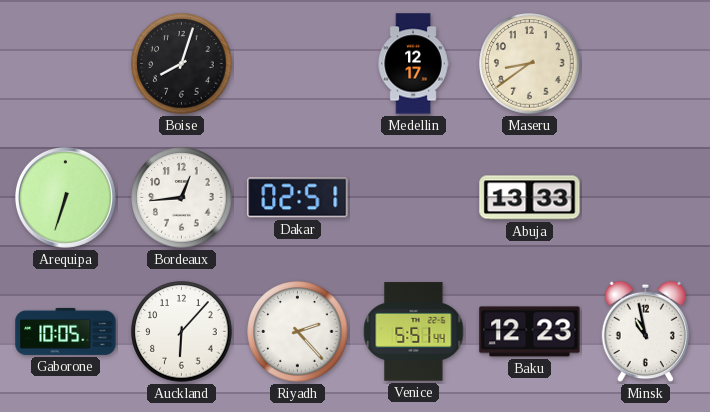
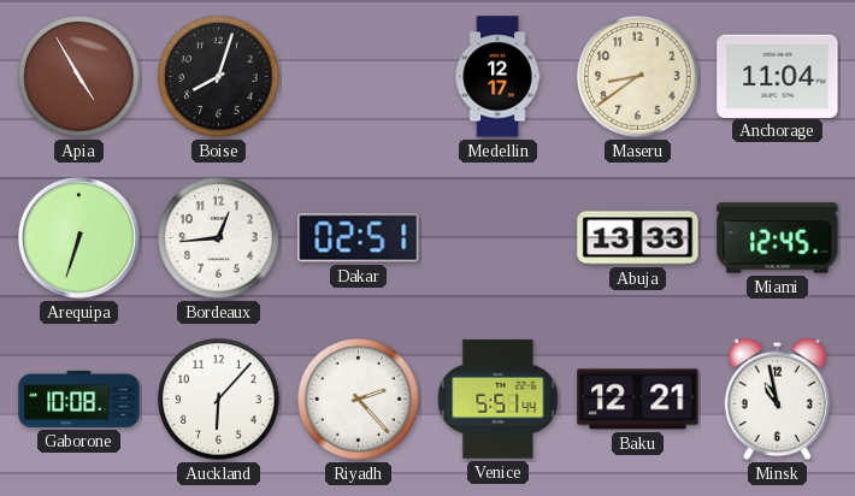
Apia: none -> 4:55
Anchorage: none -> 11:04
Miami: none -> 12:45
Gaborone: 10:05 -> 10:08
Baku: 12:23 -> 12:21
